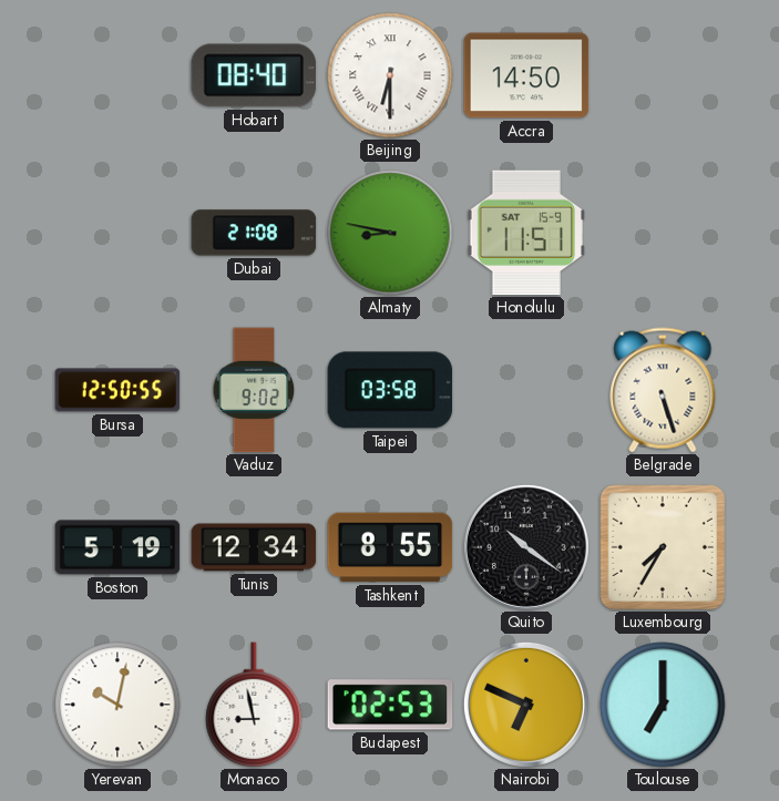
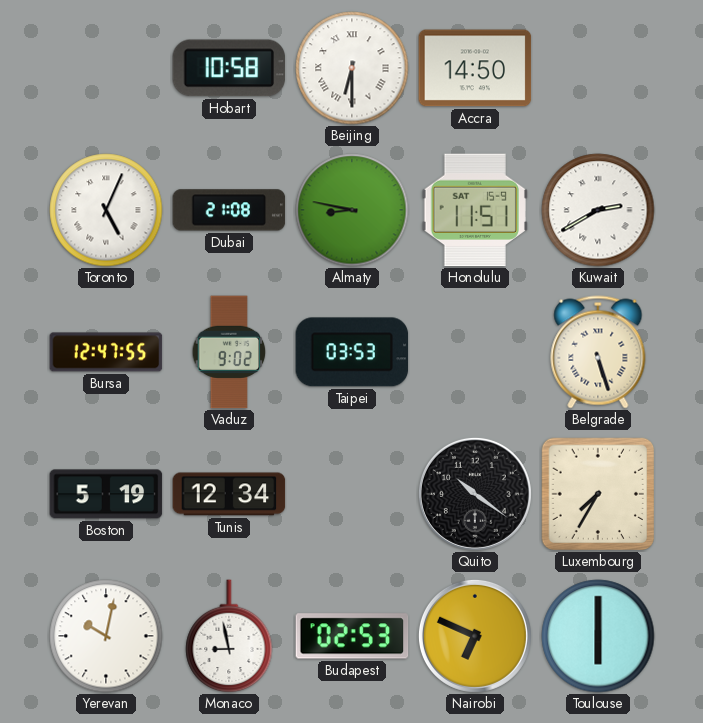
Hobart: 08:40 -> 10:58
Toronto: none -> 5:04
Kuwait: none -> 2:40
Bursa: 12:50 -> 12:47
Taipei: 03:58 -> 03:53
Tashkent: 8:55 -> none
Toulouse: 7:00 -> 6:00
